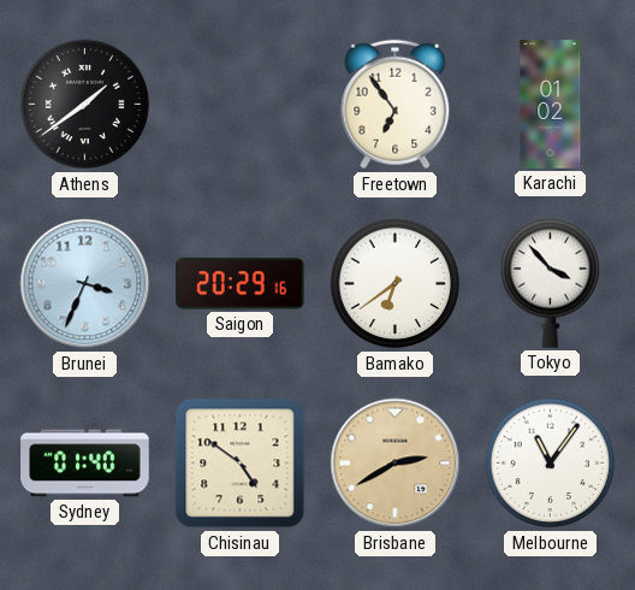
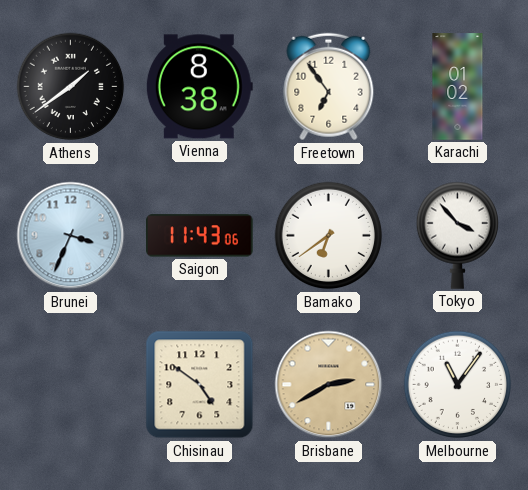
Vienna: none -> 8:38
Saigon: 20:29 -> 11:43
Sydney: 01:40 -> none
